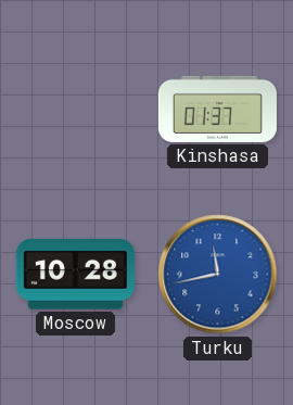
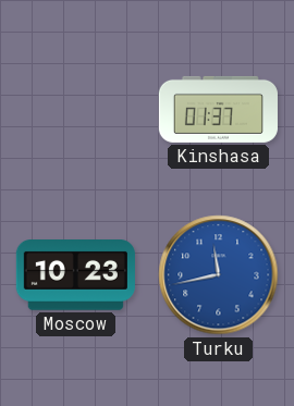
Moscow: 10:28 -> 10:23
